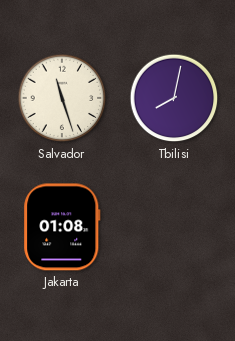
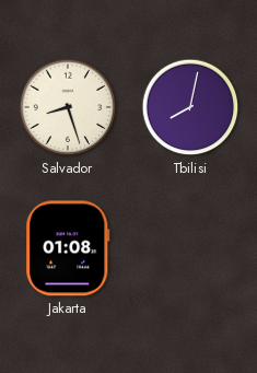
Salvador: 11:27 -> 8:27
